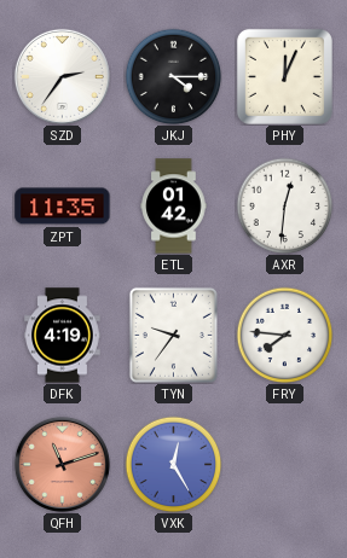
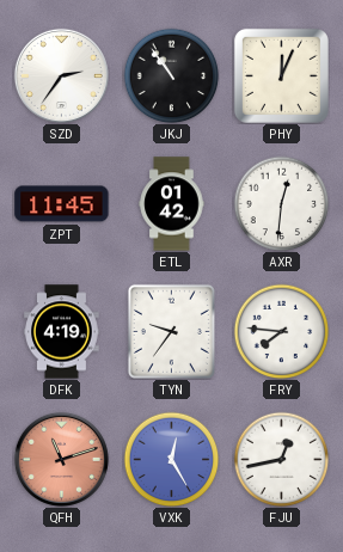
JKJ: 4:15 -> 10:54
ZPT: 11:35 -> 11:45
FJU: none -> 12:43
